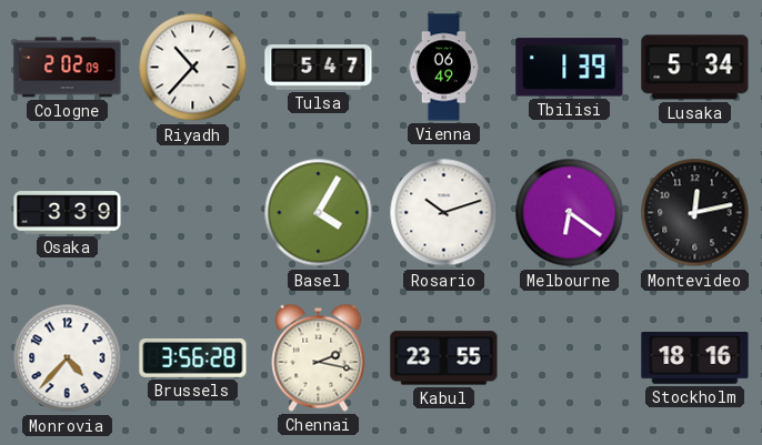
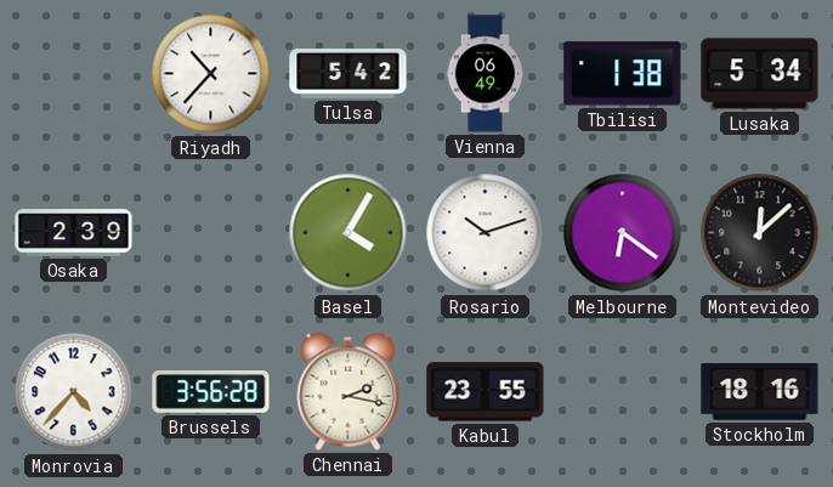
Cologne: 2:02 -> none
Tulsa: 5:47 -> 5:42
Tbilisi: 1:39 -> 1:38
Osaka: 3:39 -> 2:39
Montevideo: 12:13 -> 12:08
